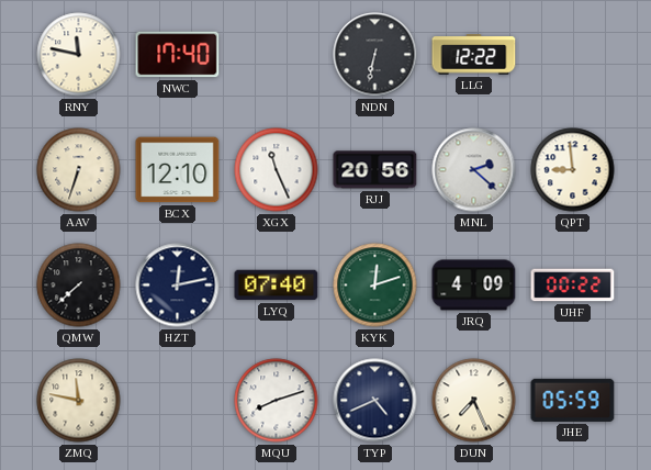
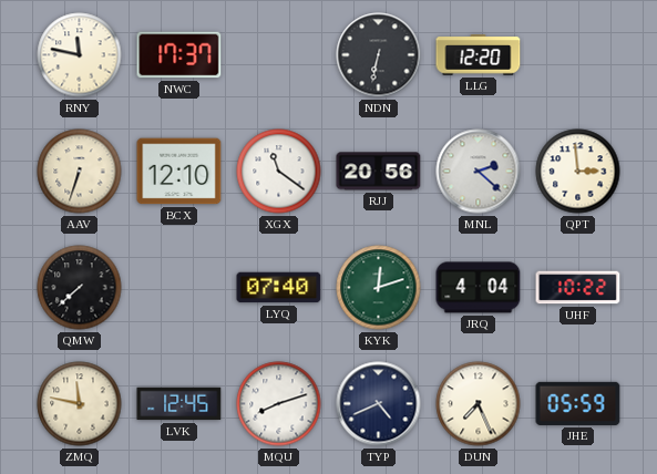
NWC: 17:40 -> 17:37
LLG: 12:22 -> 12:20
XGX: 11:26 -> 11:21
QPT: 8:59 -> 2:59
HZT: 12:13 -> none
JRQ: 4:09 -> 4:04
UHF: 00:22 -> 10:22
LVK: none -> 12:45
